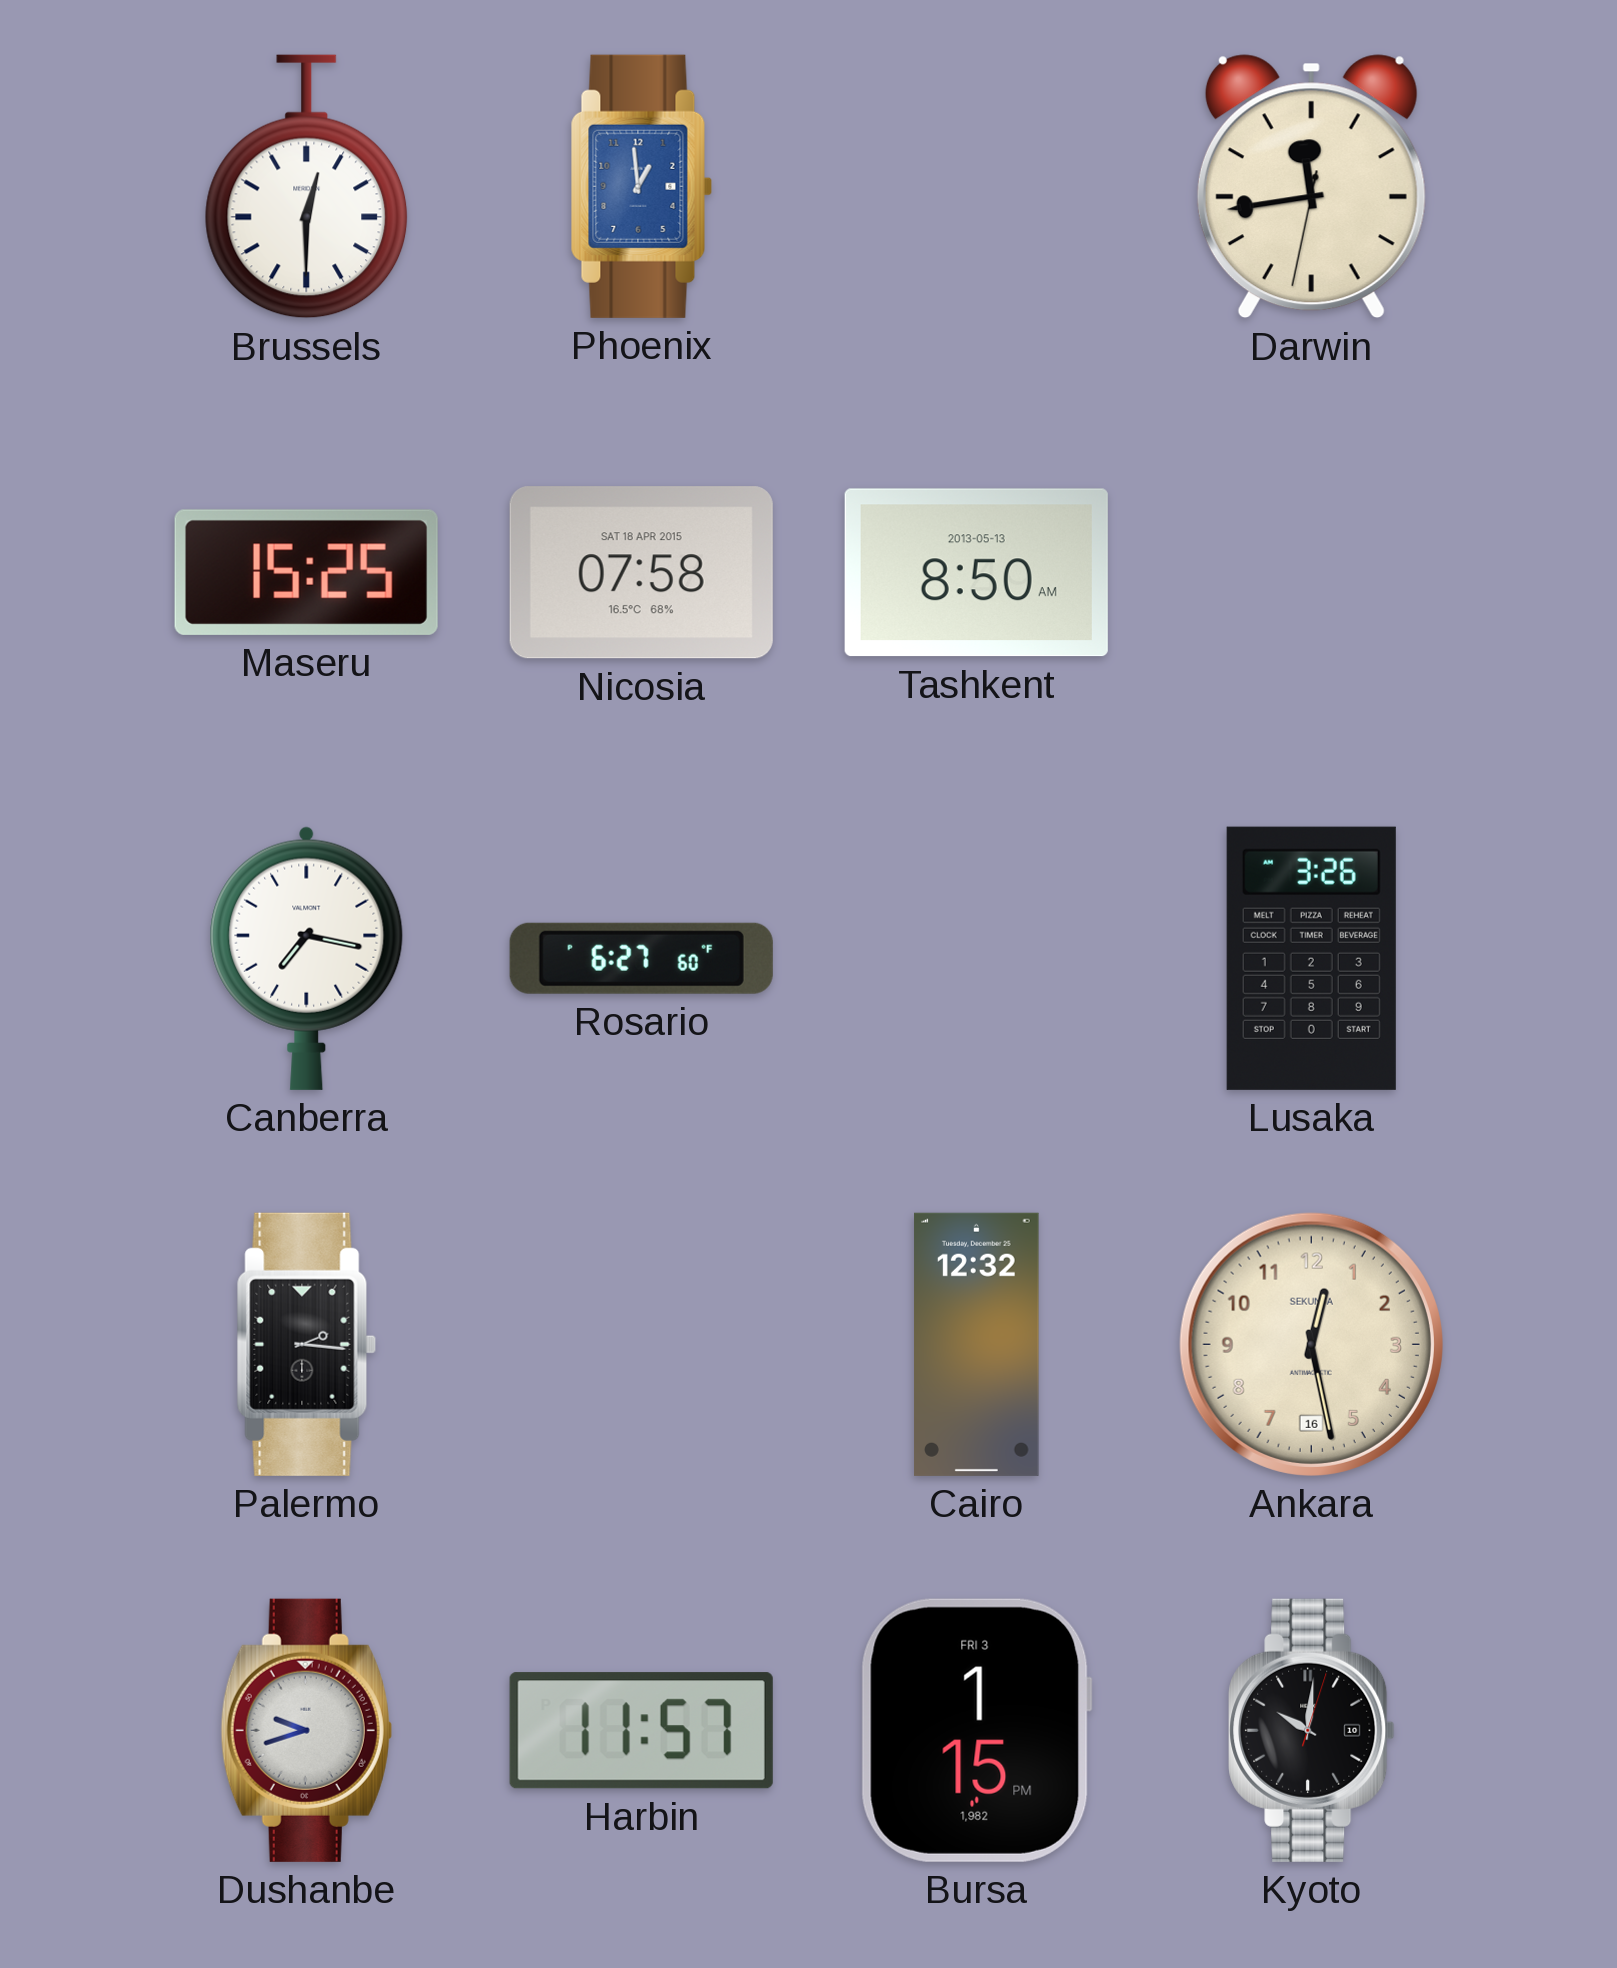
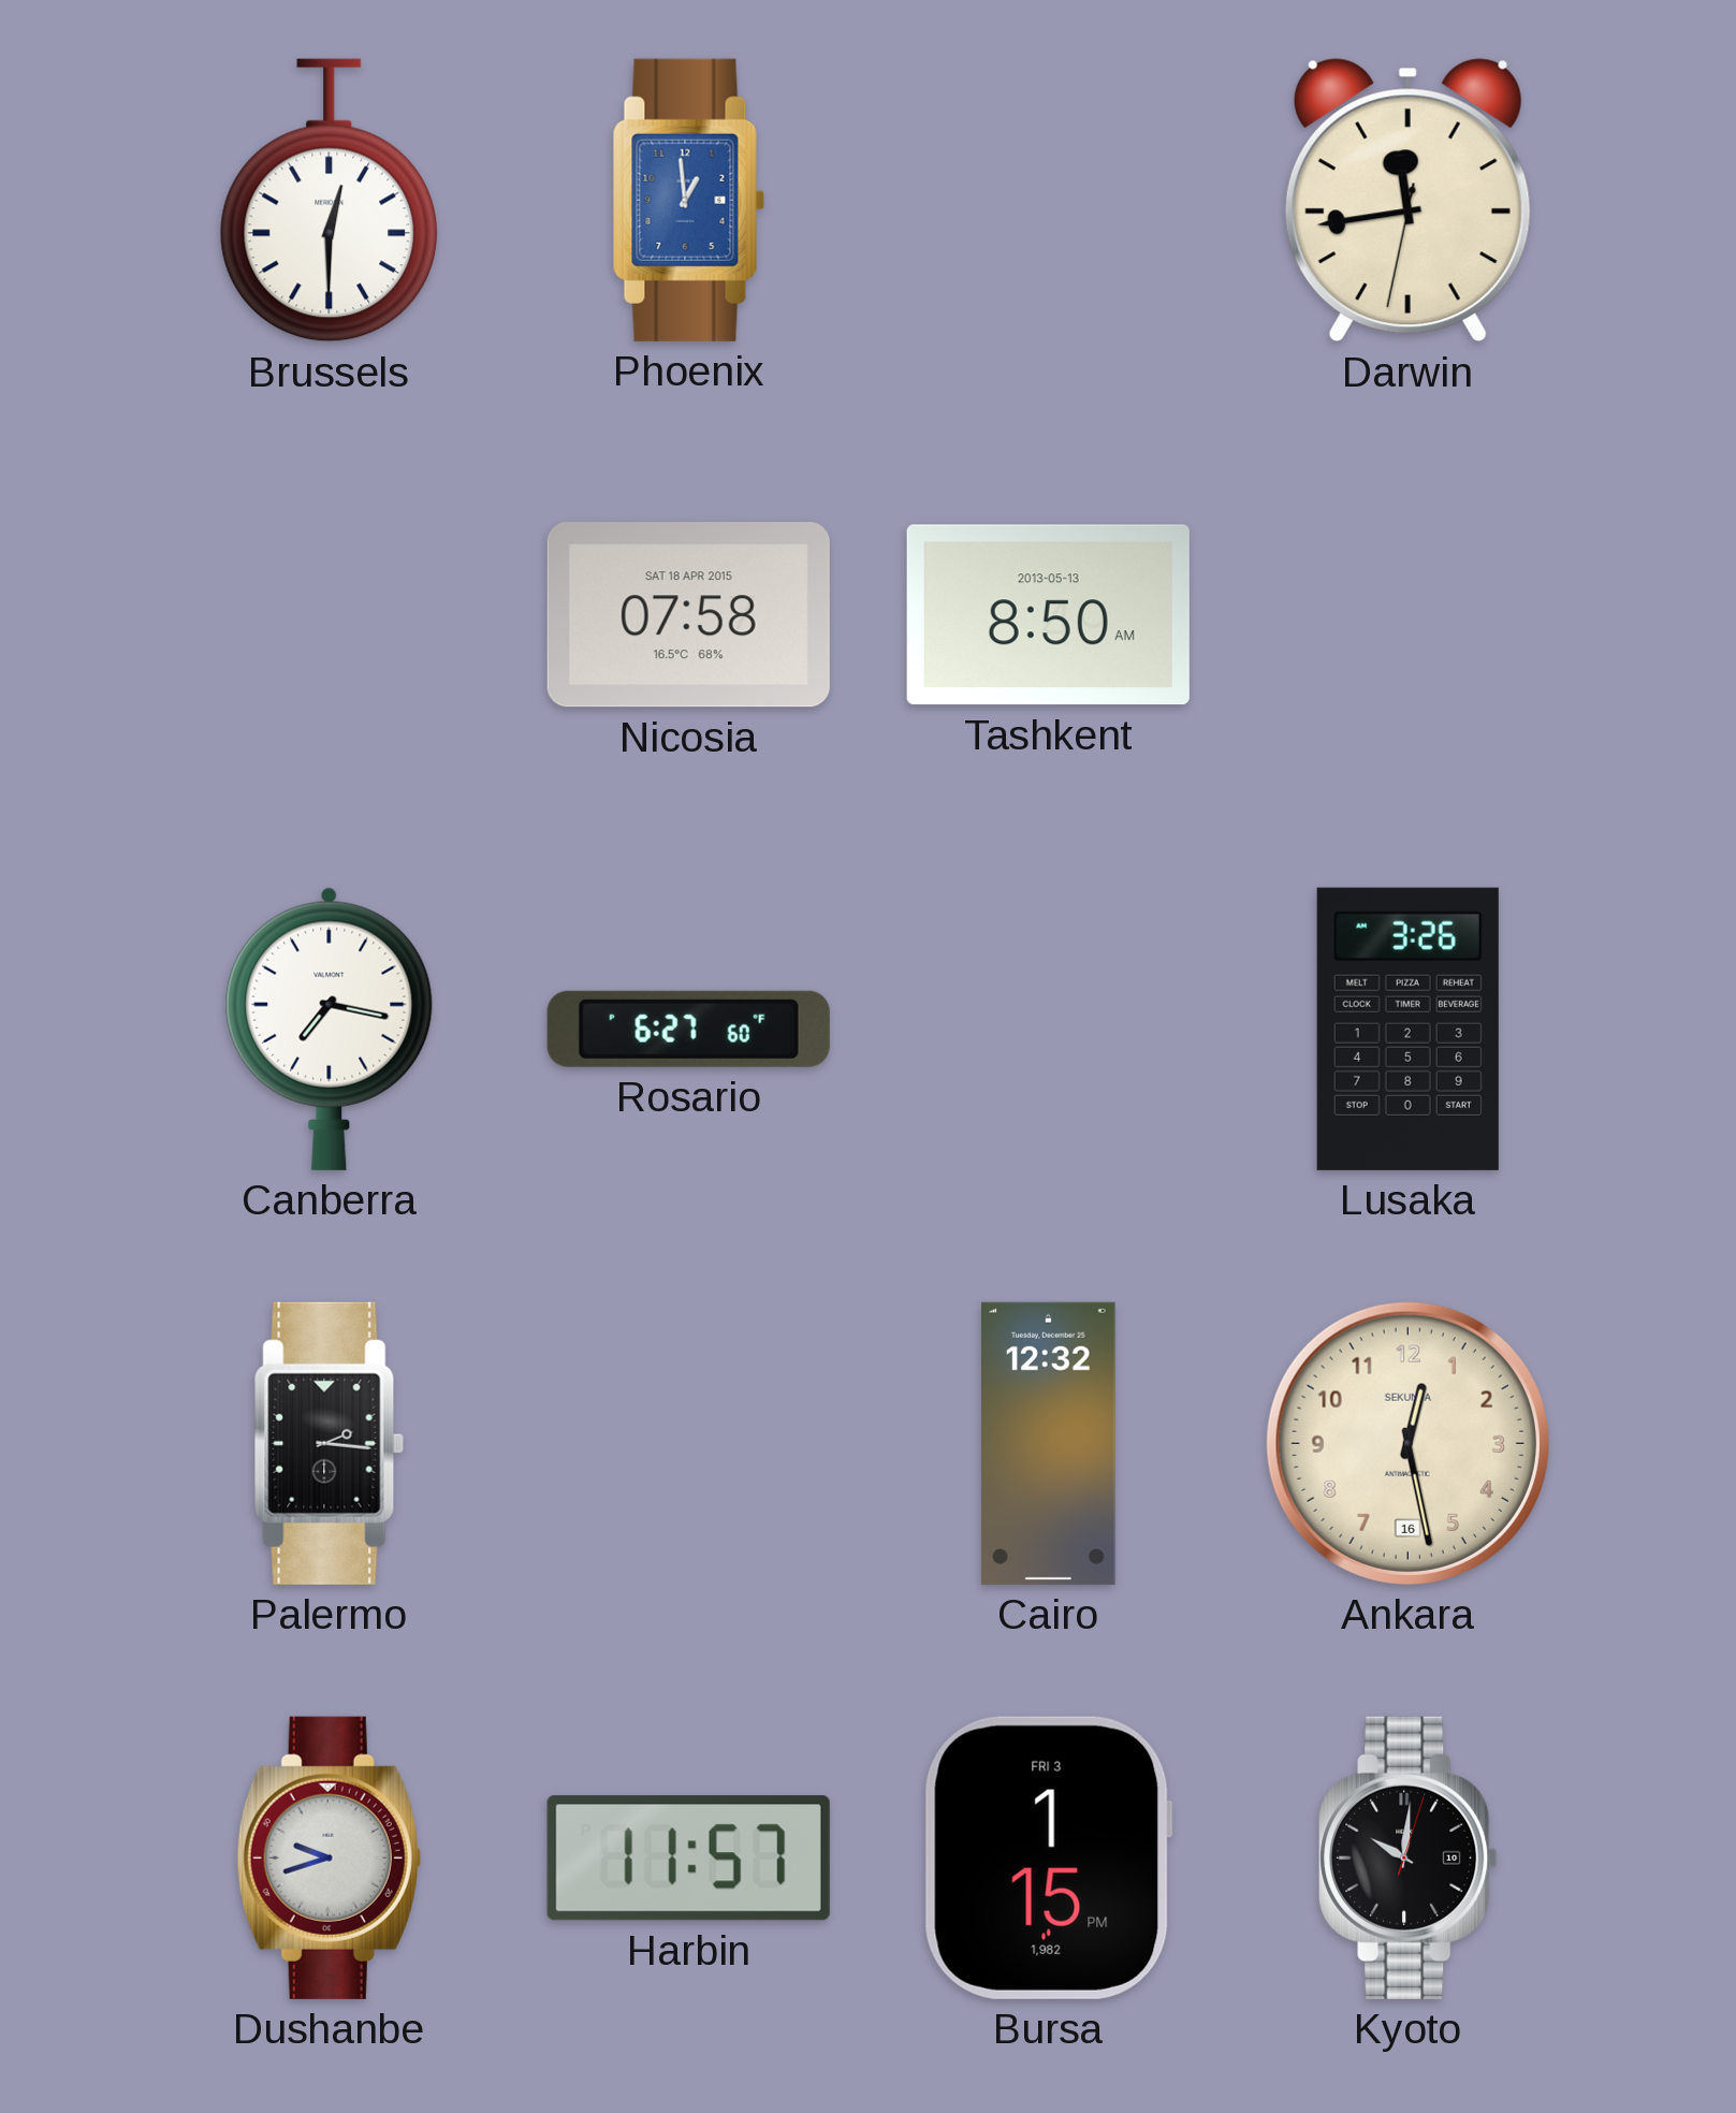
Maseru: 15:25 -> none
